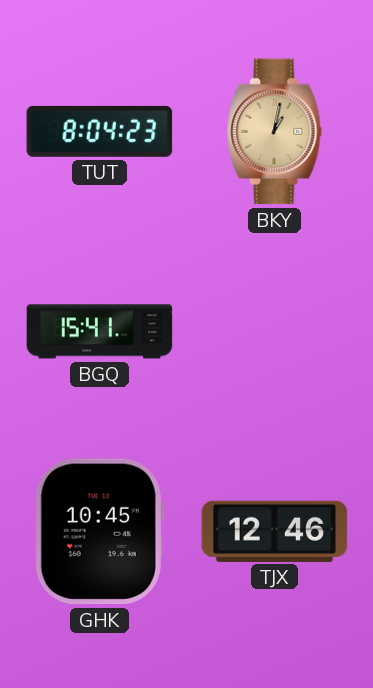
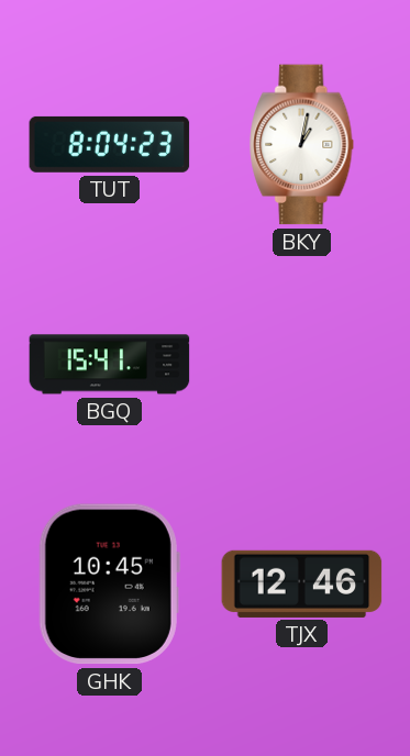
BKY dial: champagne -> white
